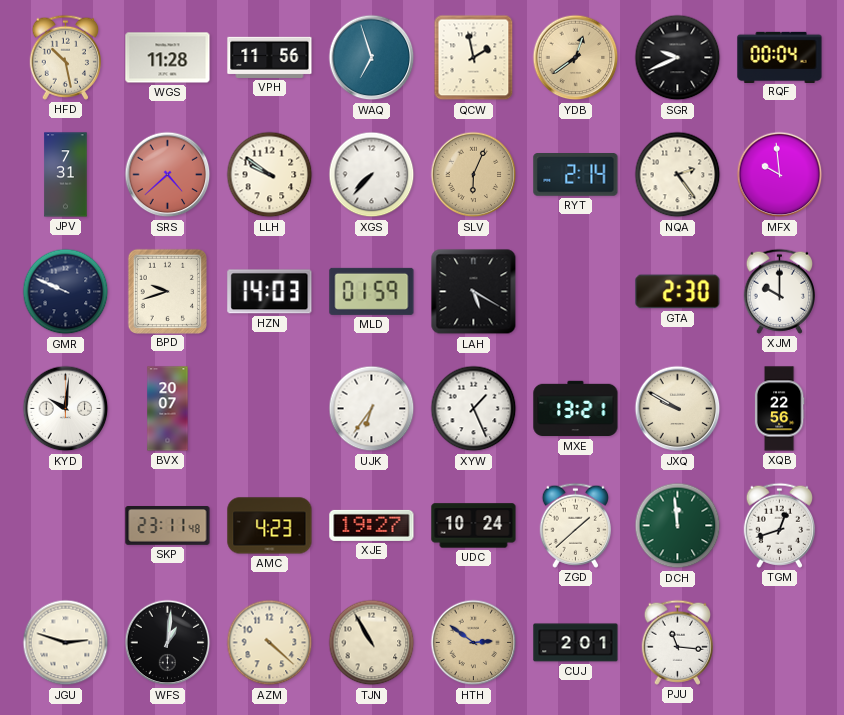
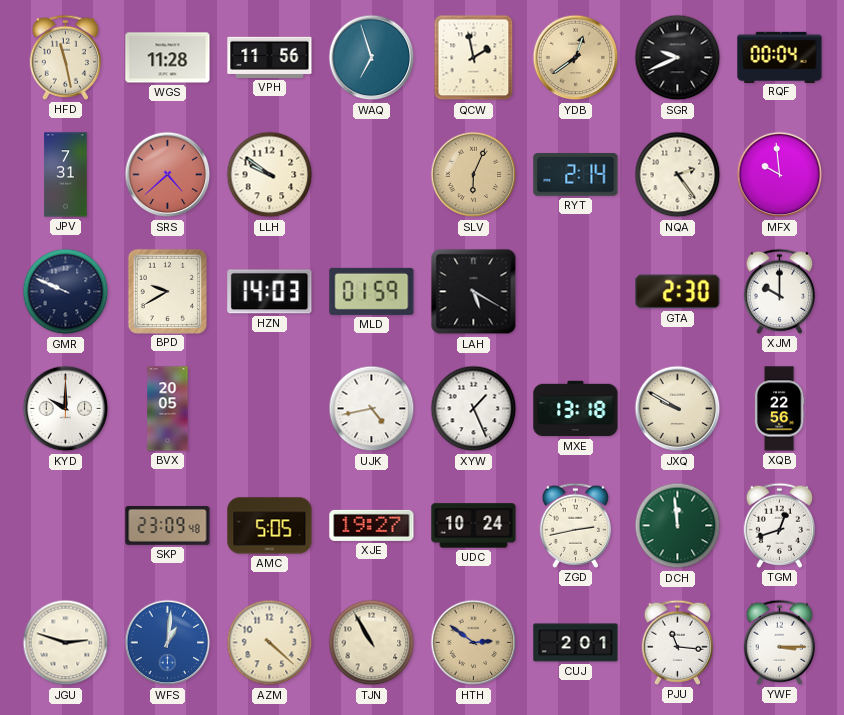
HFD: 10:28 -> 11:28
XGS: 7:37 -> none
BPD: 9:42 -> 9:40
KYD: 10:01 -> 10:00
BVX: 20:07 -> 20:05
UJK: 6:36 -> 4:43
MXE: 13:21 -> 13:18
SKP: 23:11 -> 23:09
AMC: 4:23 -> 5:05
ZGD: 1:38 -> 2:43
WFS dial: black -> blue
YWF: none -> 3:15
